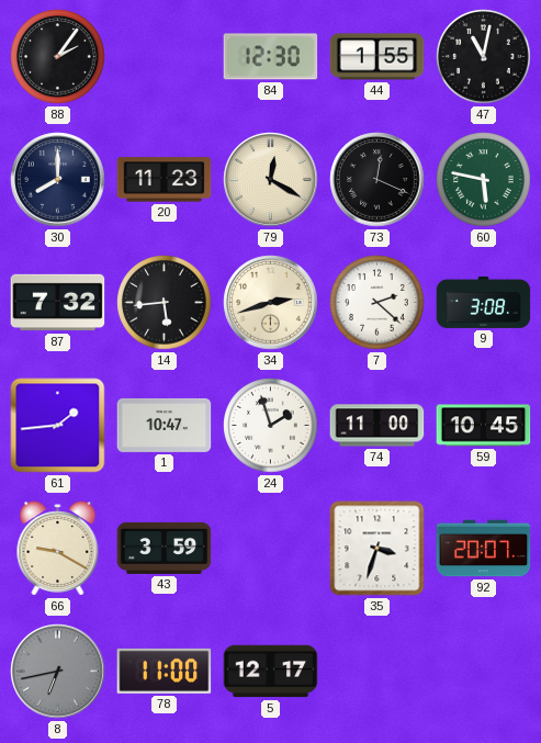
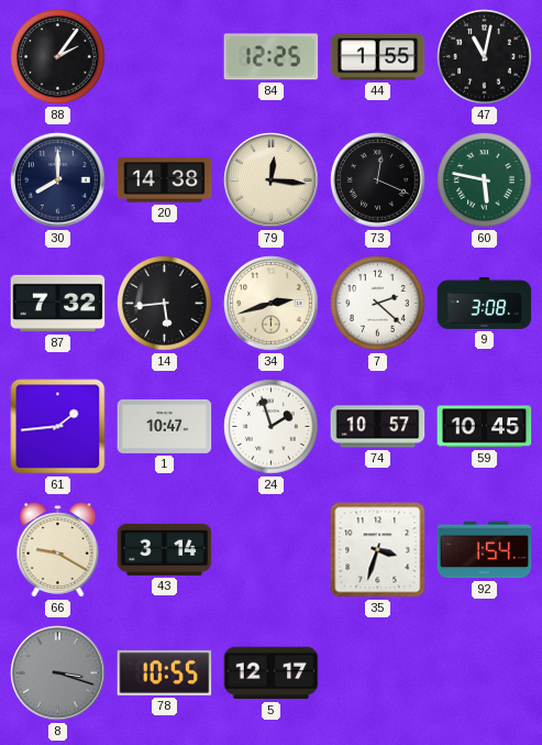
84: 12:30 -> 12:25
20: 11:23 -> 14:38
79: 12:20 -> 12:16
74: 11:00 -> 10:57
43: 3:59 -> 3:14
92: 20:07 -> 1:54
8: 6:43 -> 3:18
78: 11:00 -> 10:55
